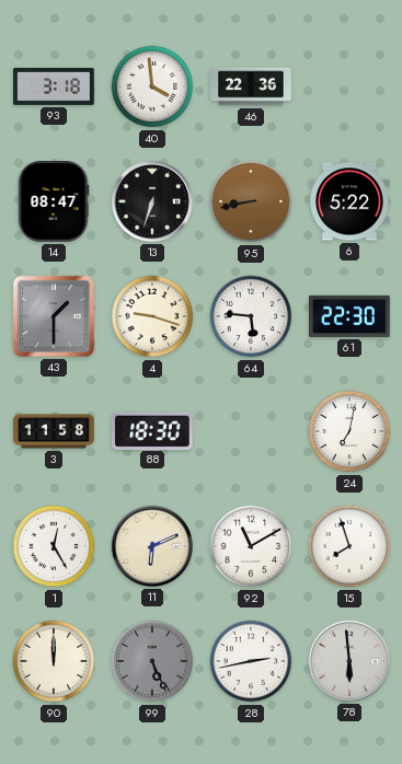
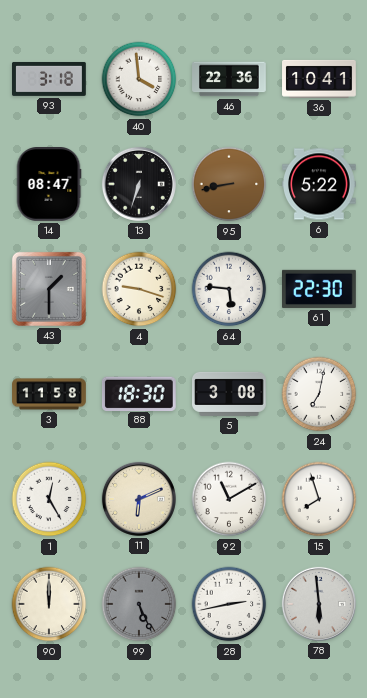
36: none -> 10:41
5: none -> 3:08
